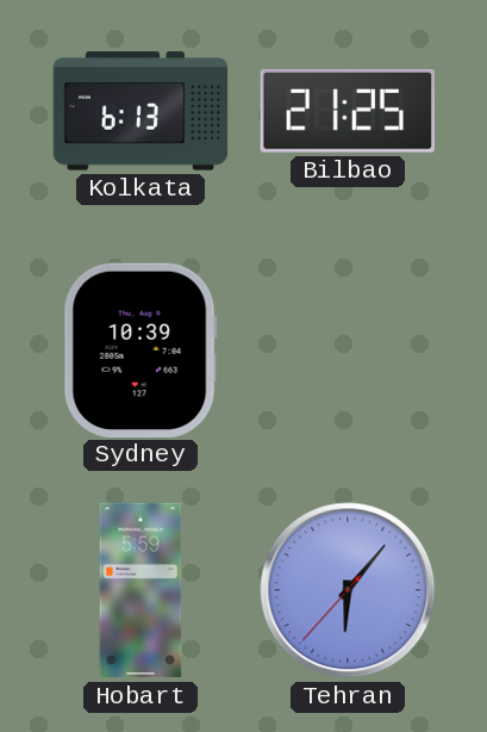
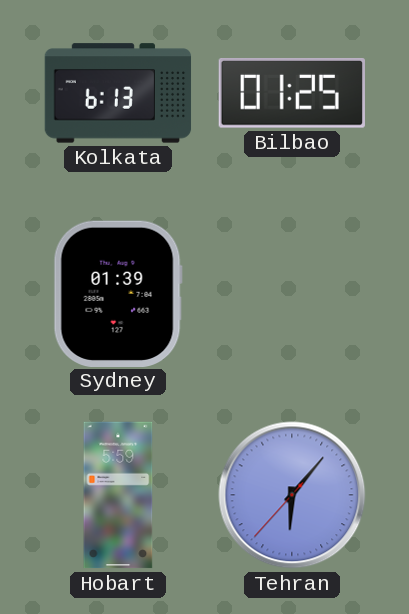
Bilbao: 21:25 -> 01:25
Sydney: 10:39 -> 01:39
